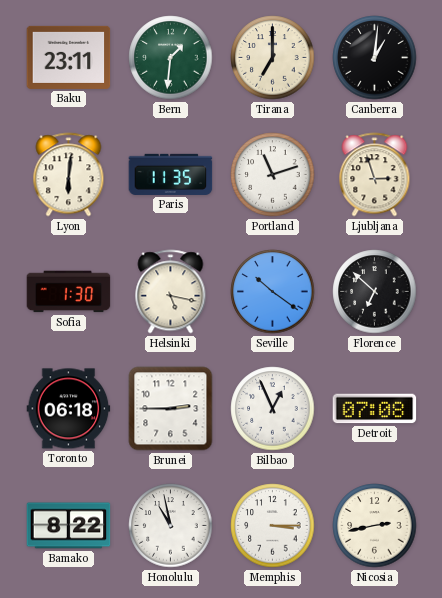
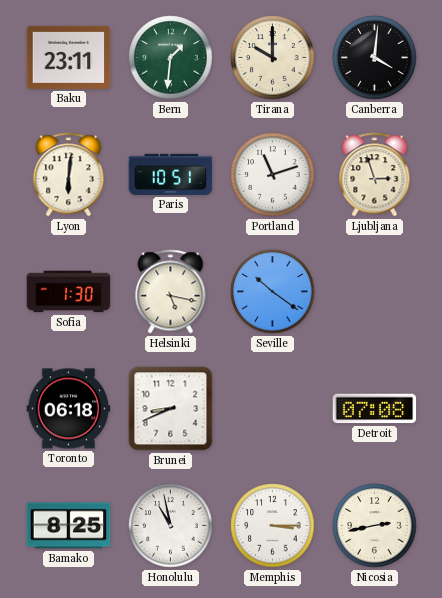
Tirana: 7:00 -> 10:00
Canberra: 1:01 -> 4:01
Paris: 11:35 -> 10:51
Florence: 6:52 -> none
Brunei: 2:45 -> 8:41
Bilbao: 12:56 -> none
Bamako: 8:22 -> 8:25
